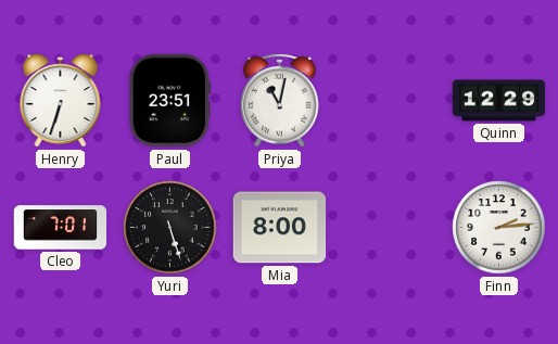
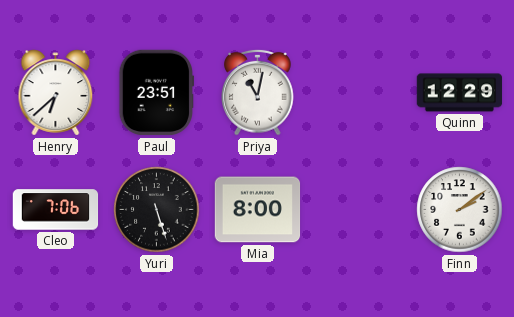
Henry: 6:33 -> 6:38
Cleo: 7:01 -> 7:06
Finn: 2:14 -> 2:09
